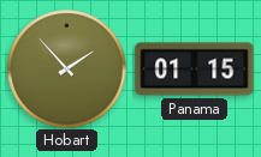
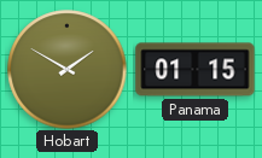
Hobart: 1:53 -> 1:50
